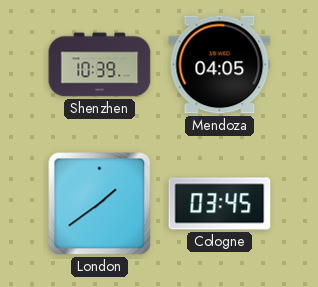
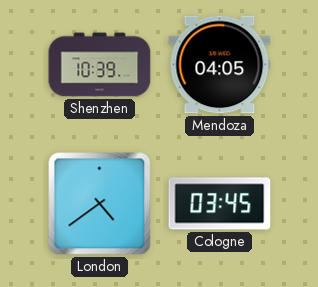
London: 1:39 -> 4:39
